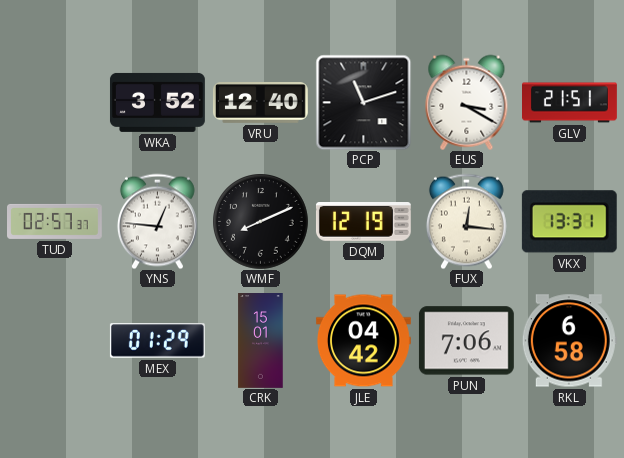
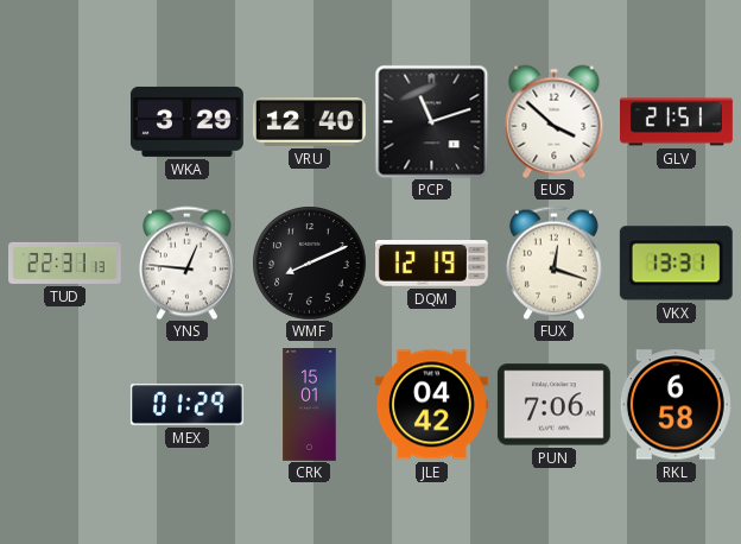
WKA: 3:52 -> 3:29
EUS: 3:20 -> 3:52
TUD: 02:57 -> 22:31
FUX: 12:16 -> 12:18
